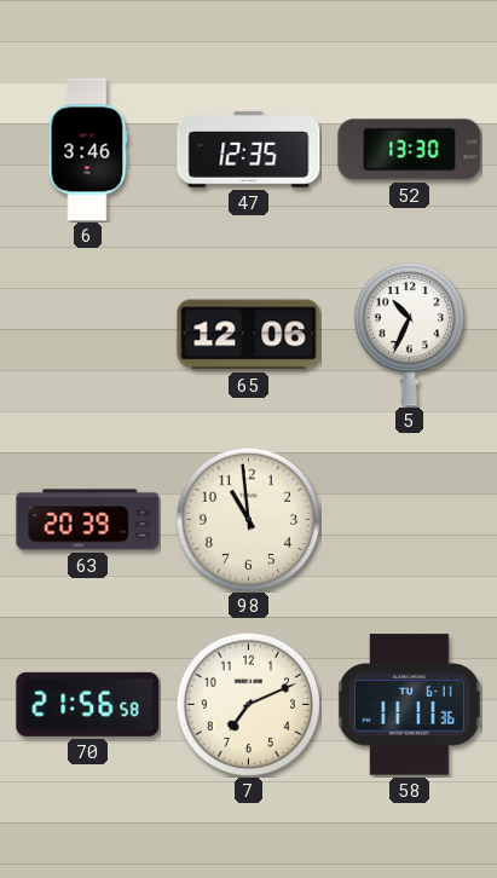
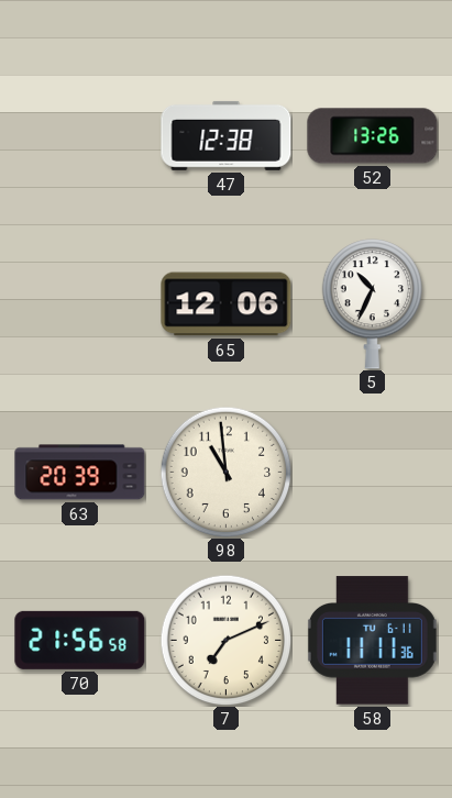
6: 3:46 -> none
47: 12:35 -> 12:38
52: 13:30 -> 13:26
